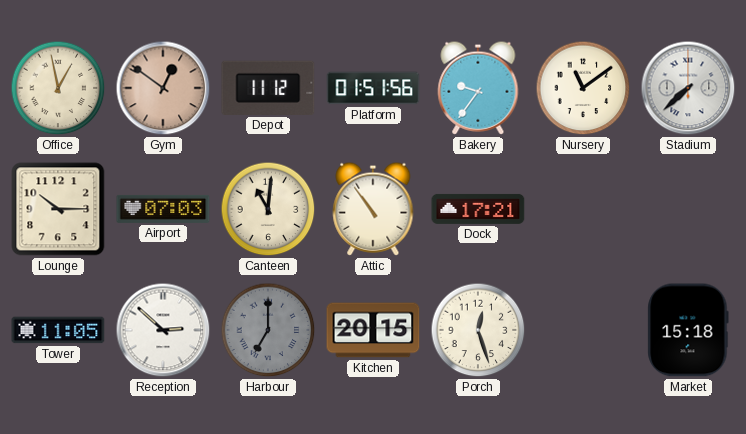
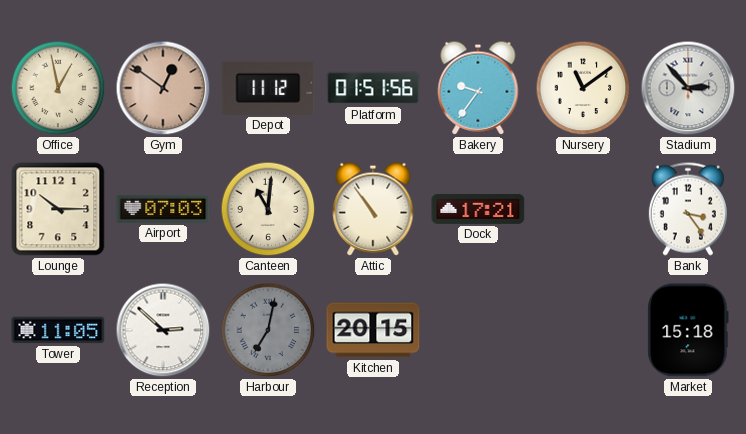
Stadium: 7:38 -> 2:53
Bank: none -> 3:24
Harbour: 7:00 -> 7:02
Porch: 12:27 -> none
